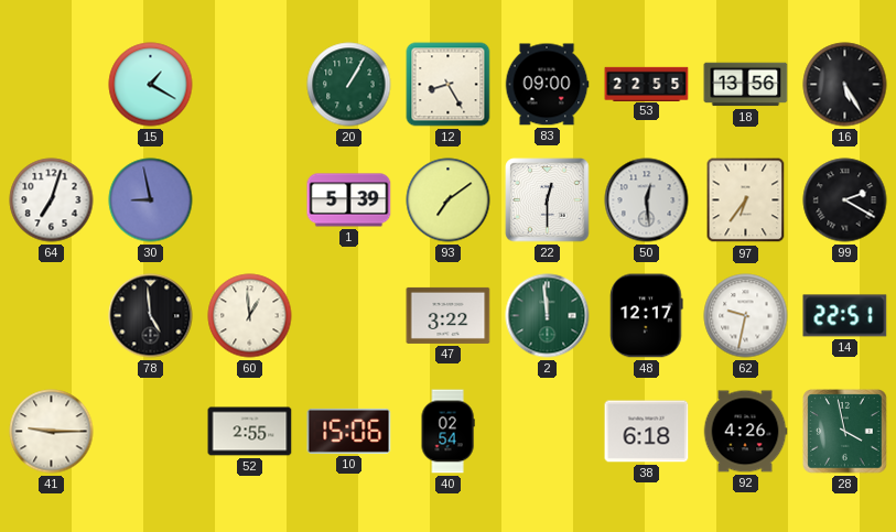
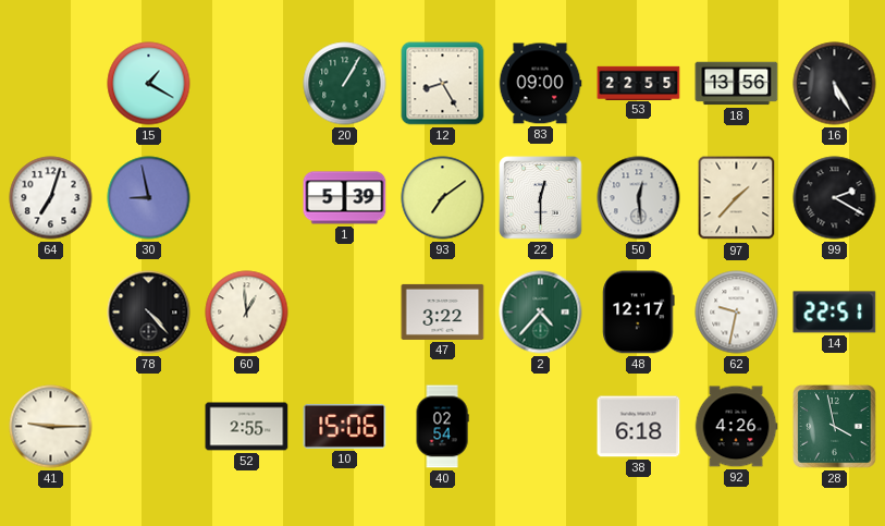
97: 6:36 -> 1:37
78: 4:59 -> 4:23
2: 11:59 -> 4:37
